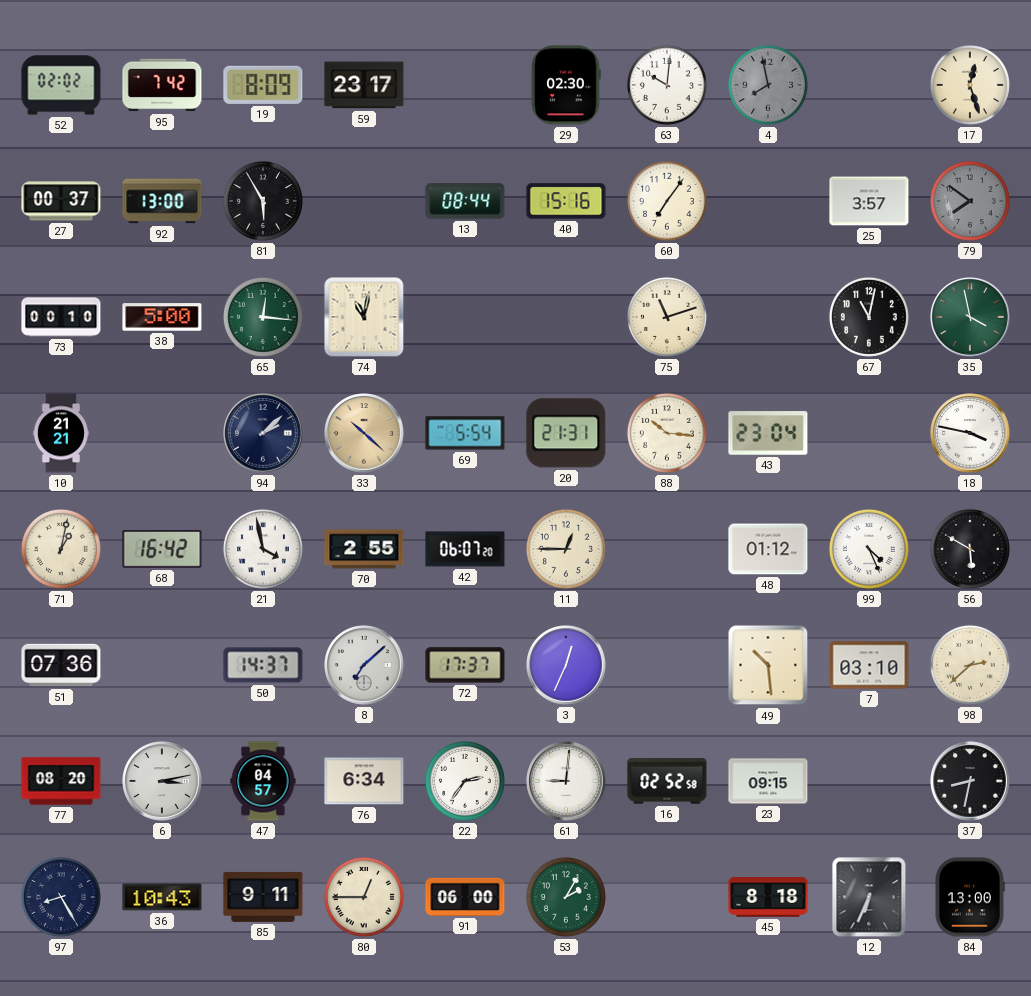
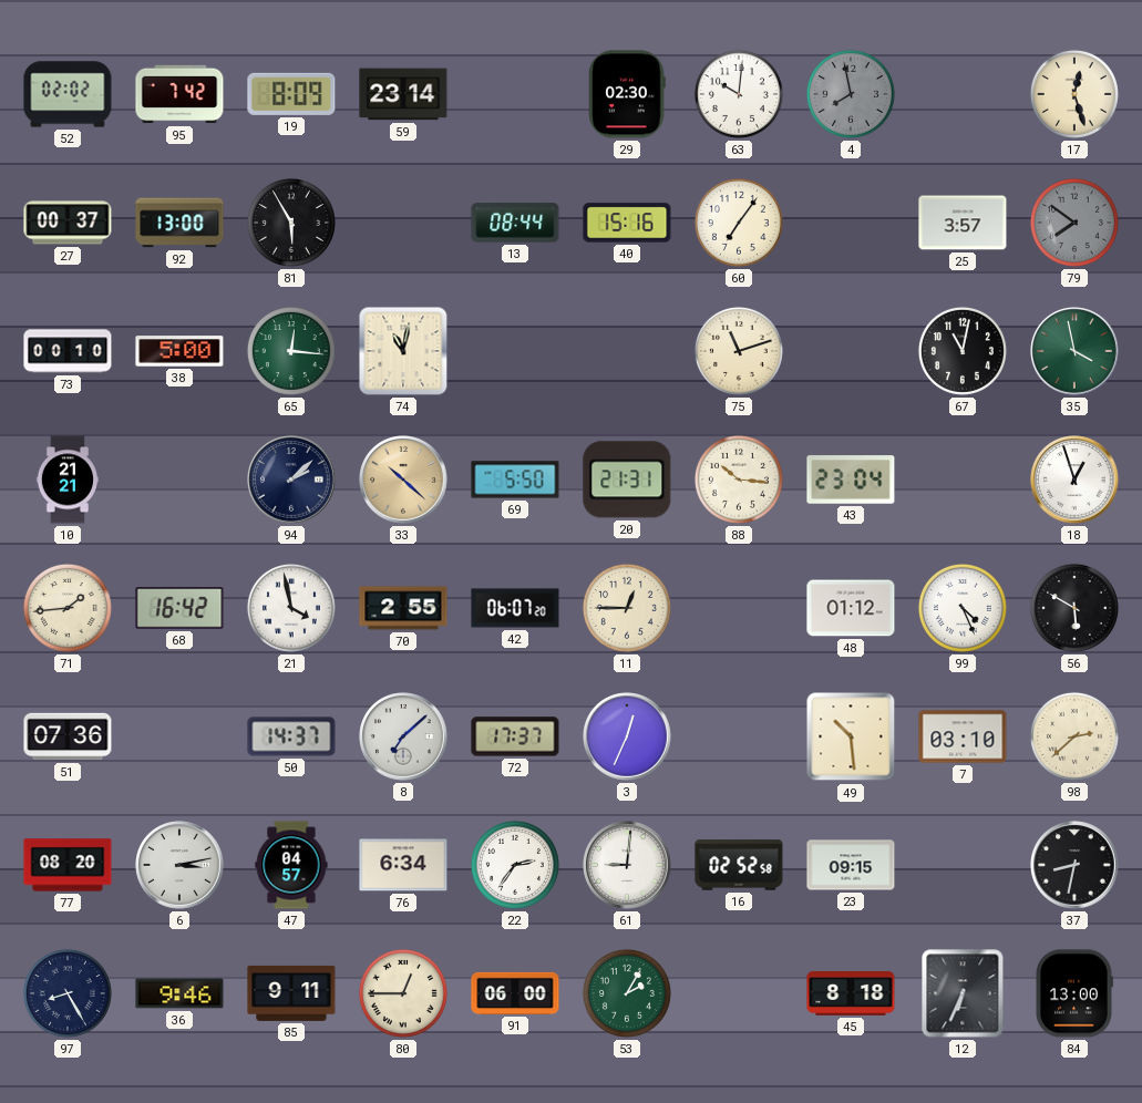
59: 23:17 -> 23:14
69: 5:54 -> 5:50
18: 3:47 -> 12:57
71: 1:02 -> 1:44
36: 10:43 -> 9:46
